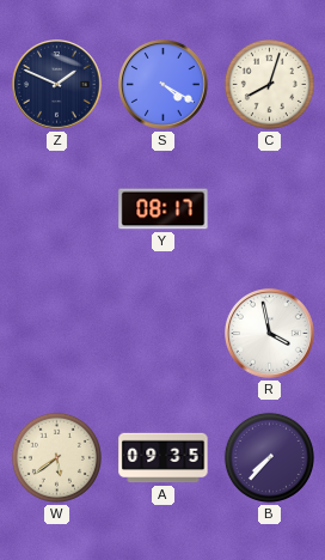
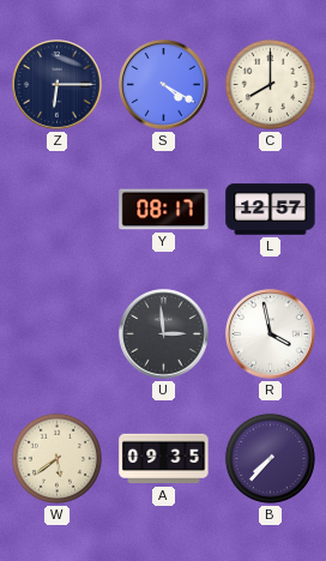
Z: 1:49 -> 6:15
C: 8:03 -> 8:00
L: none -> 12:57
U: none -> 2:59
